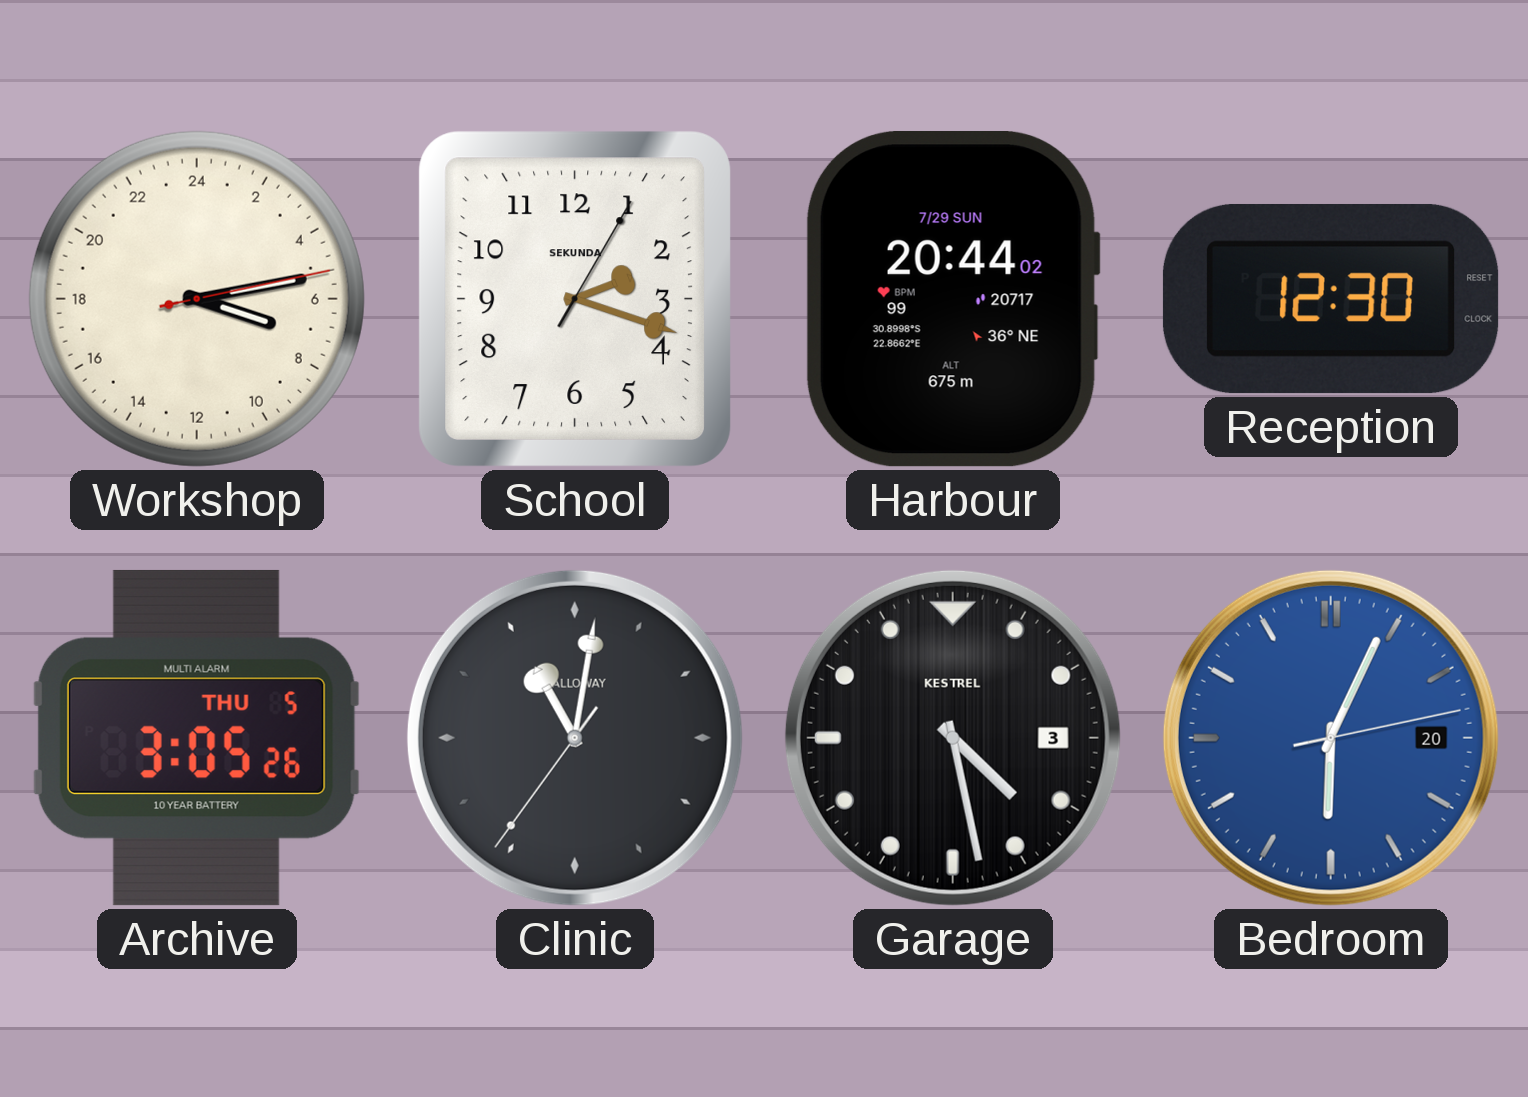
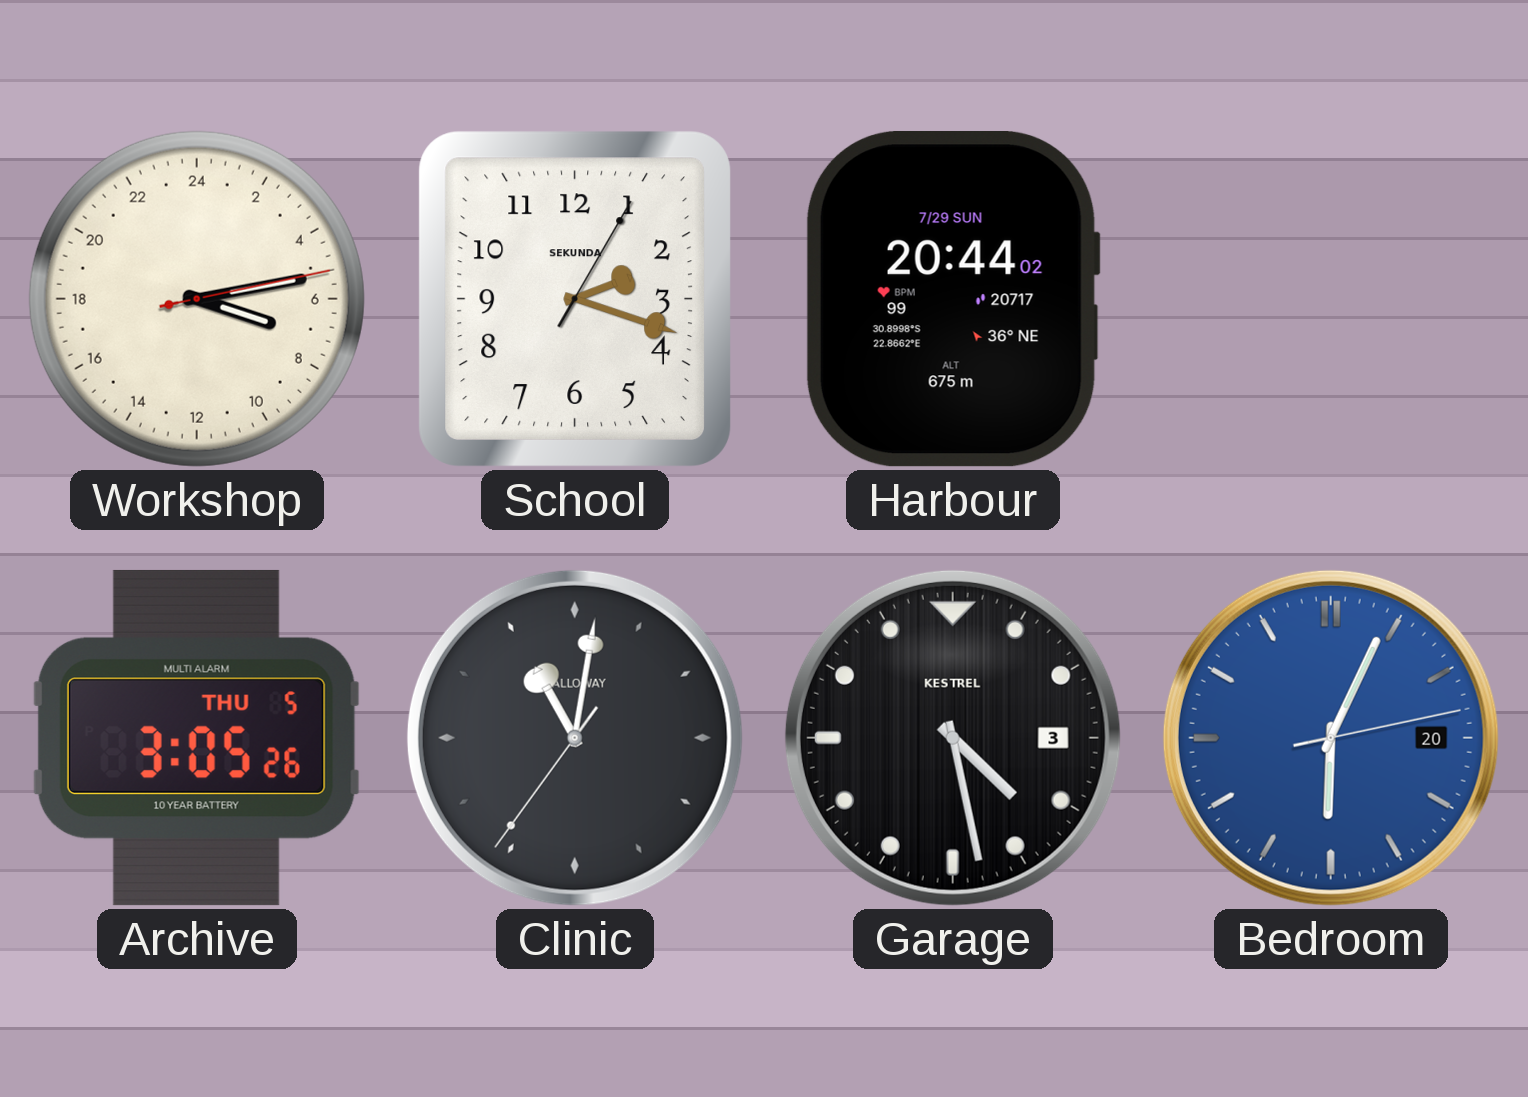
Reception: 12:30 -> none
